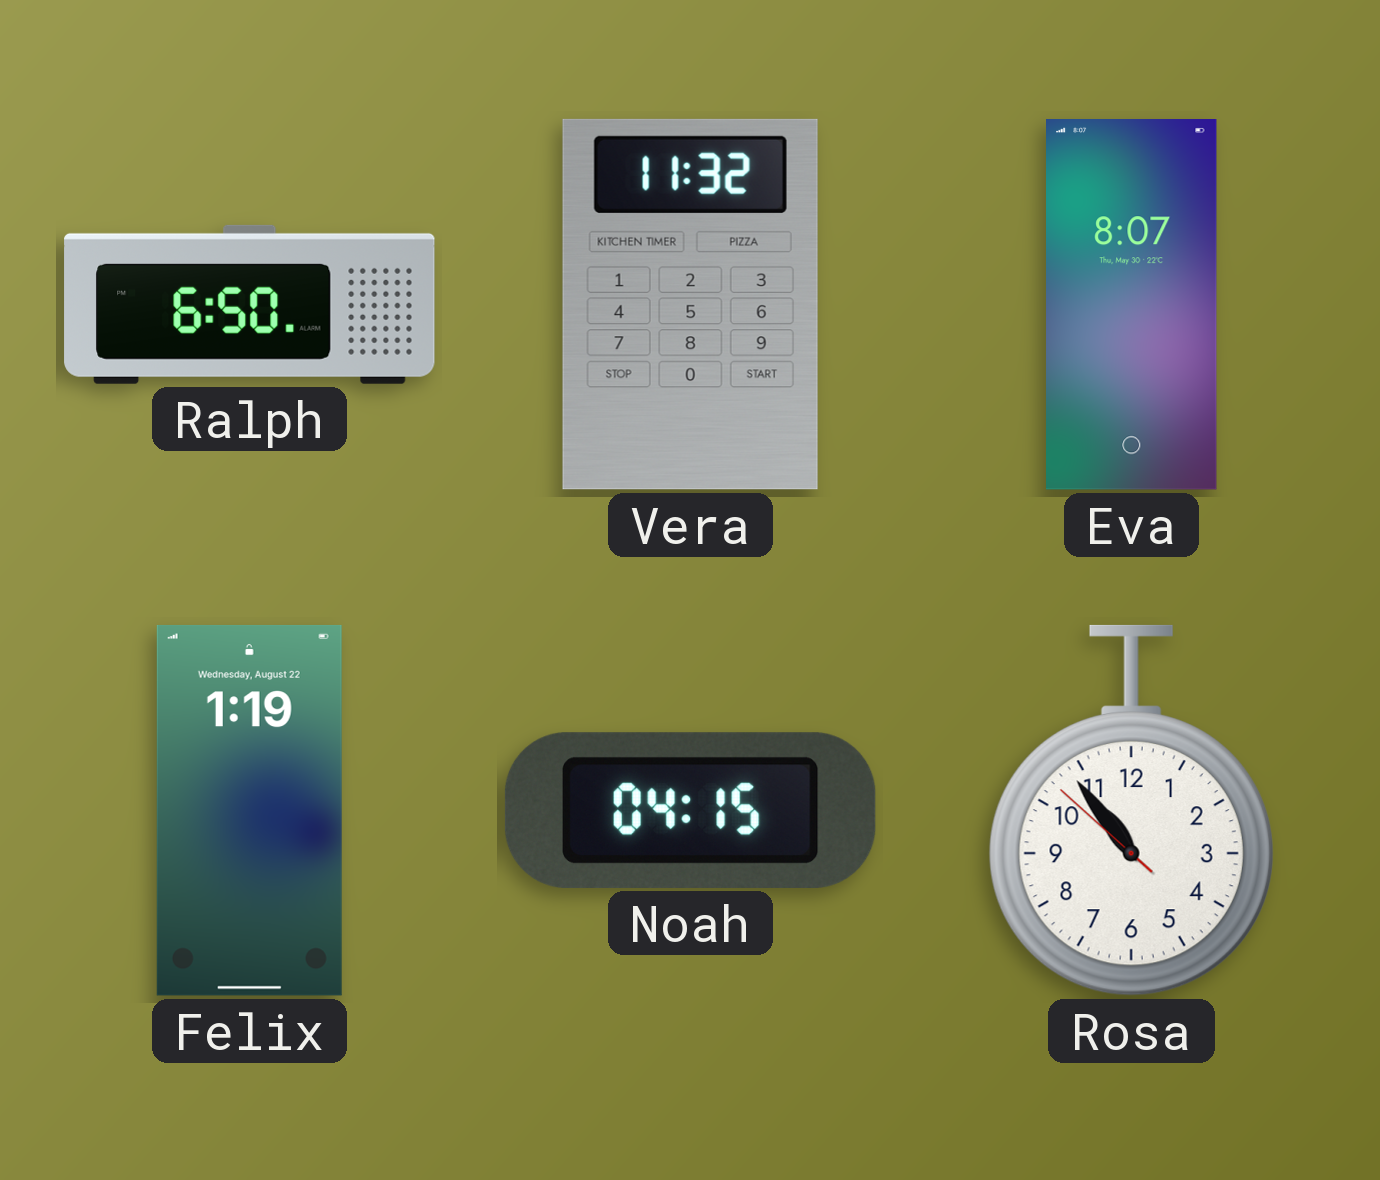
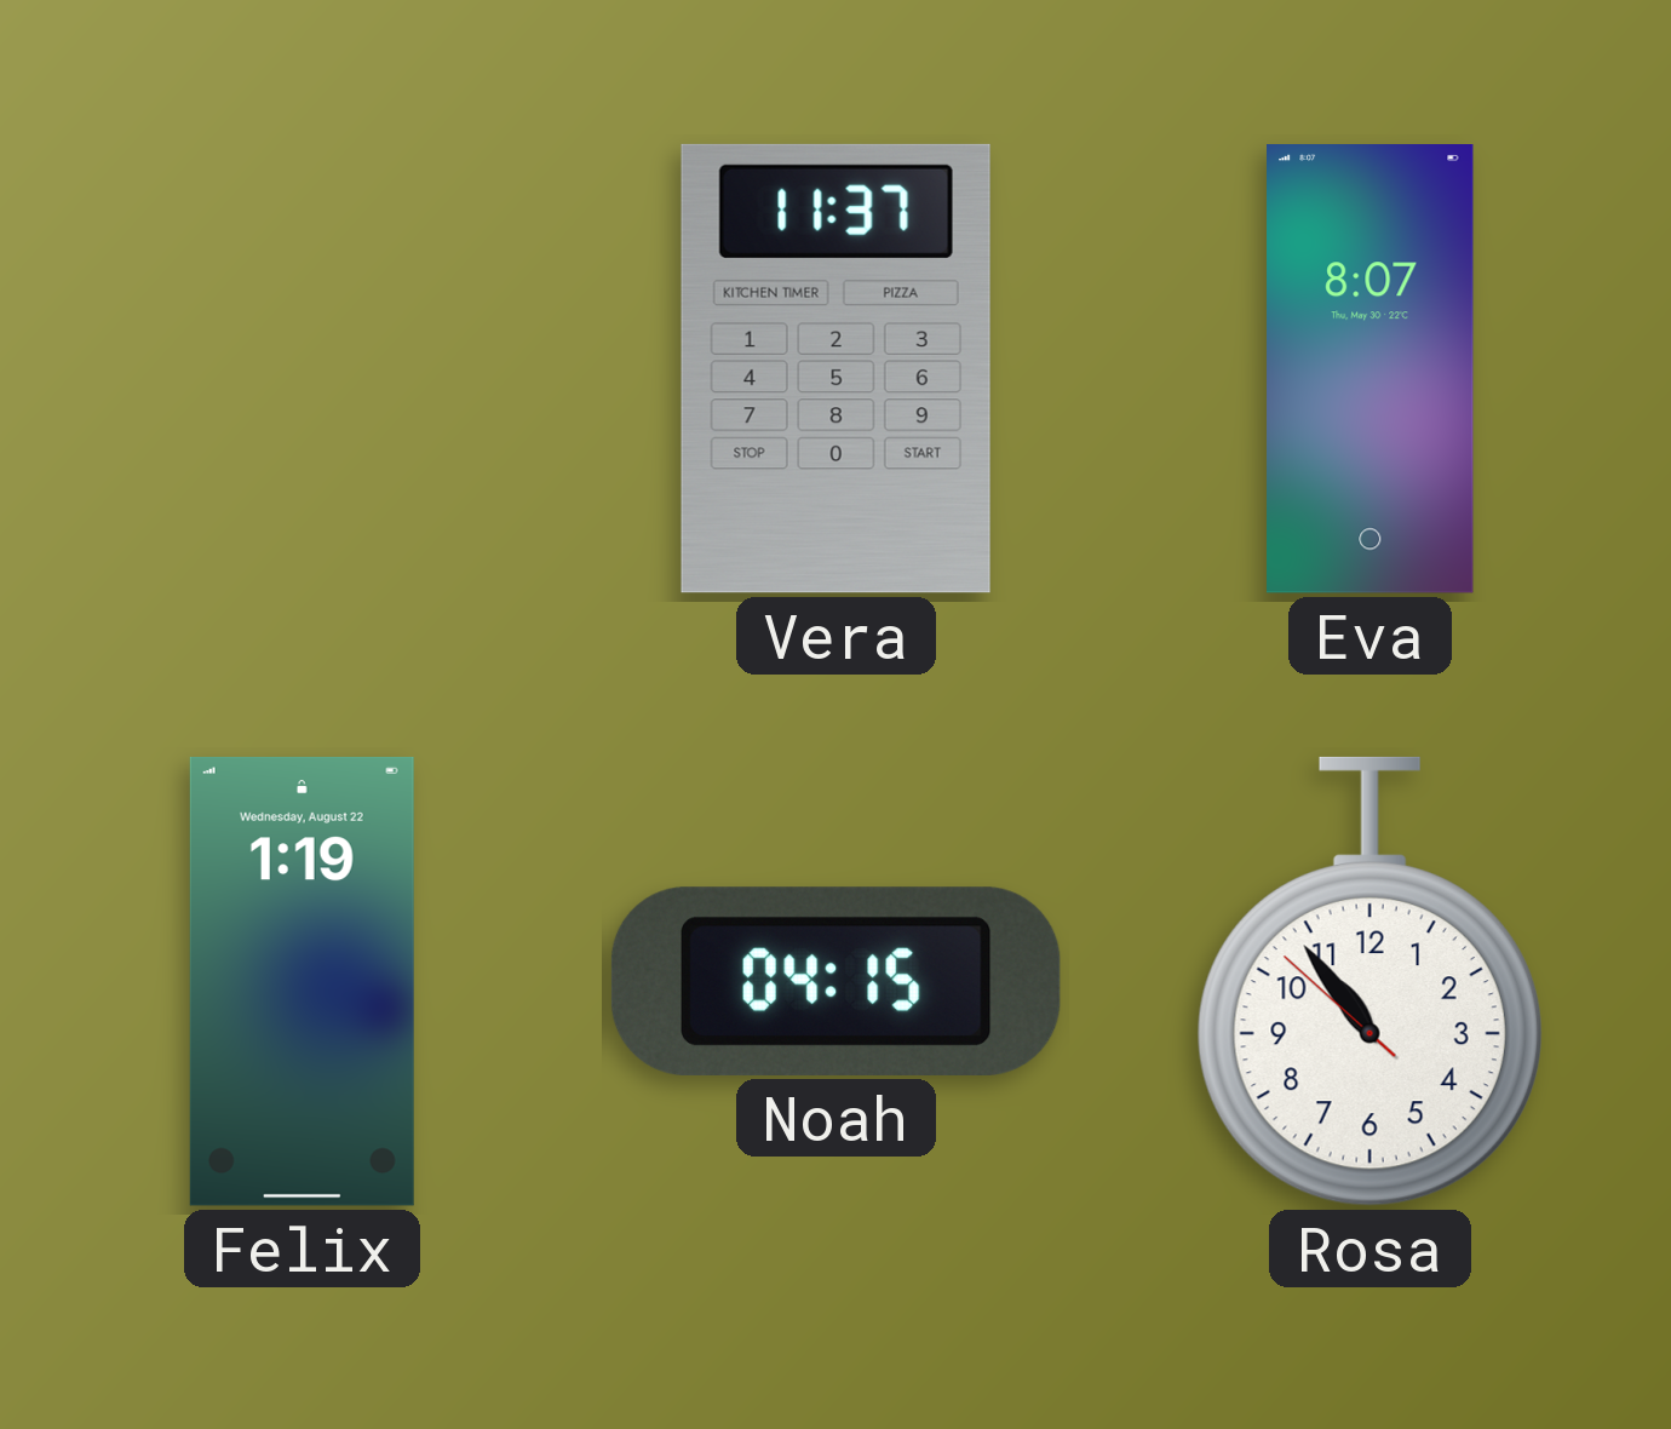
Ralph: 6:50 -> none
Vera: 11:32 -> 11:37
